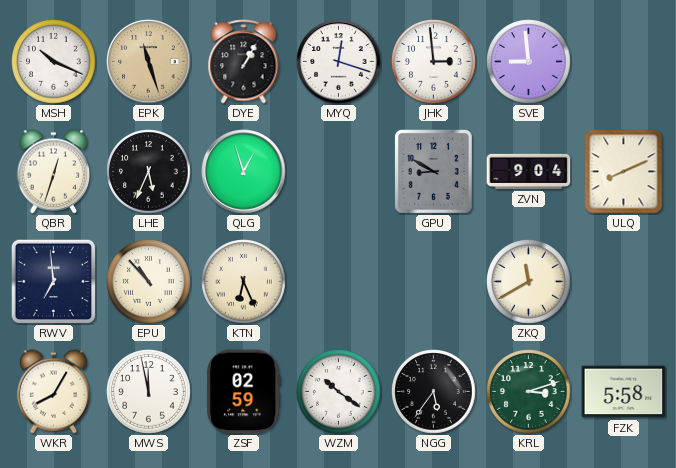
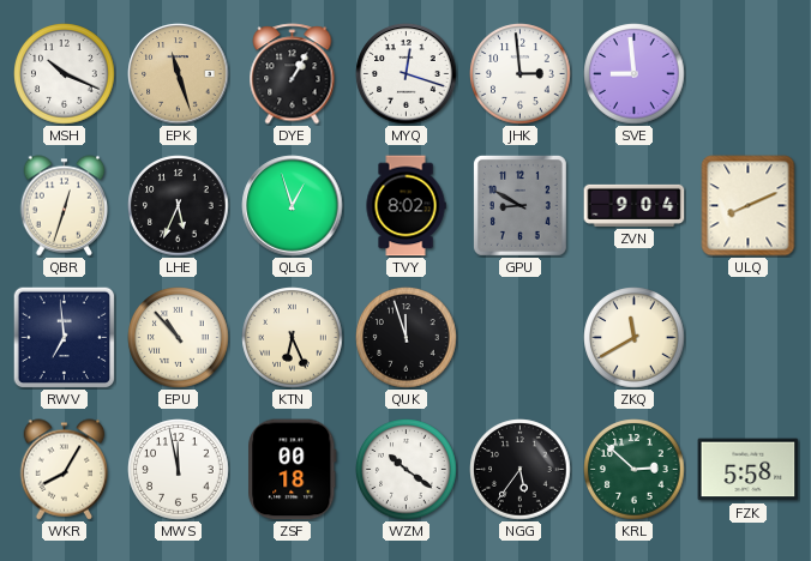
TVY: none -> 8:02
QUK: none -> 11:57
ZSF: 02:59 -> 00:18
KRL: 3:12 -> 2:52
